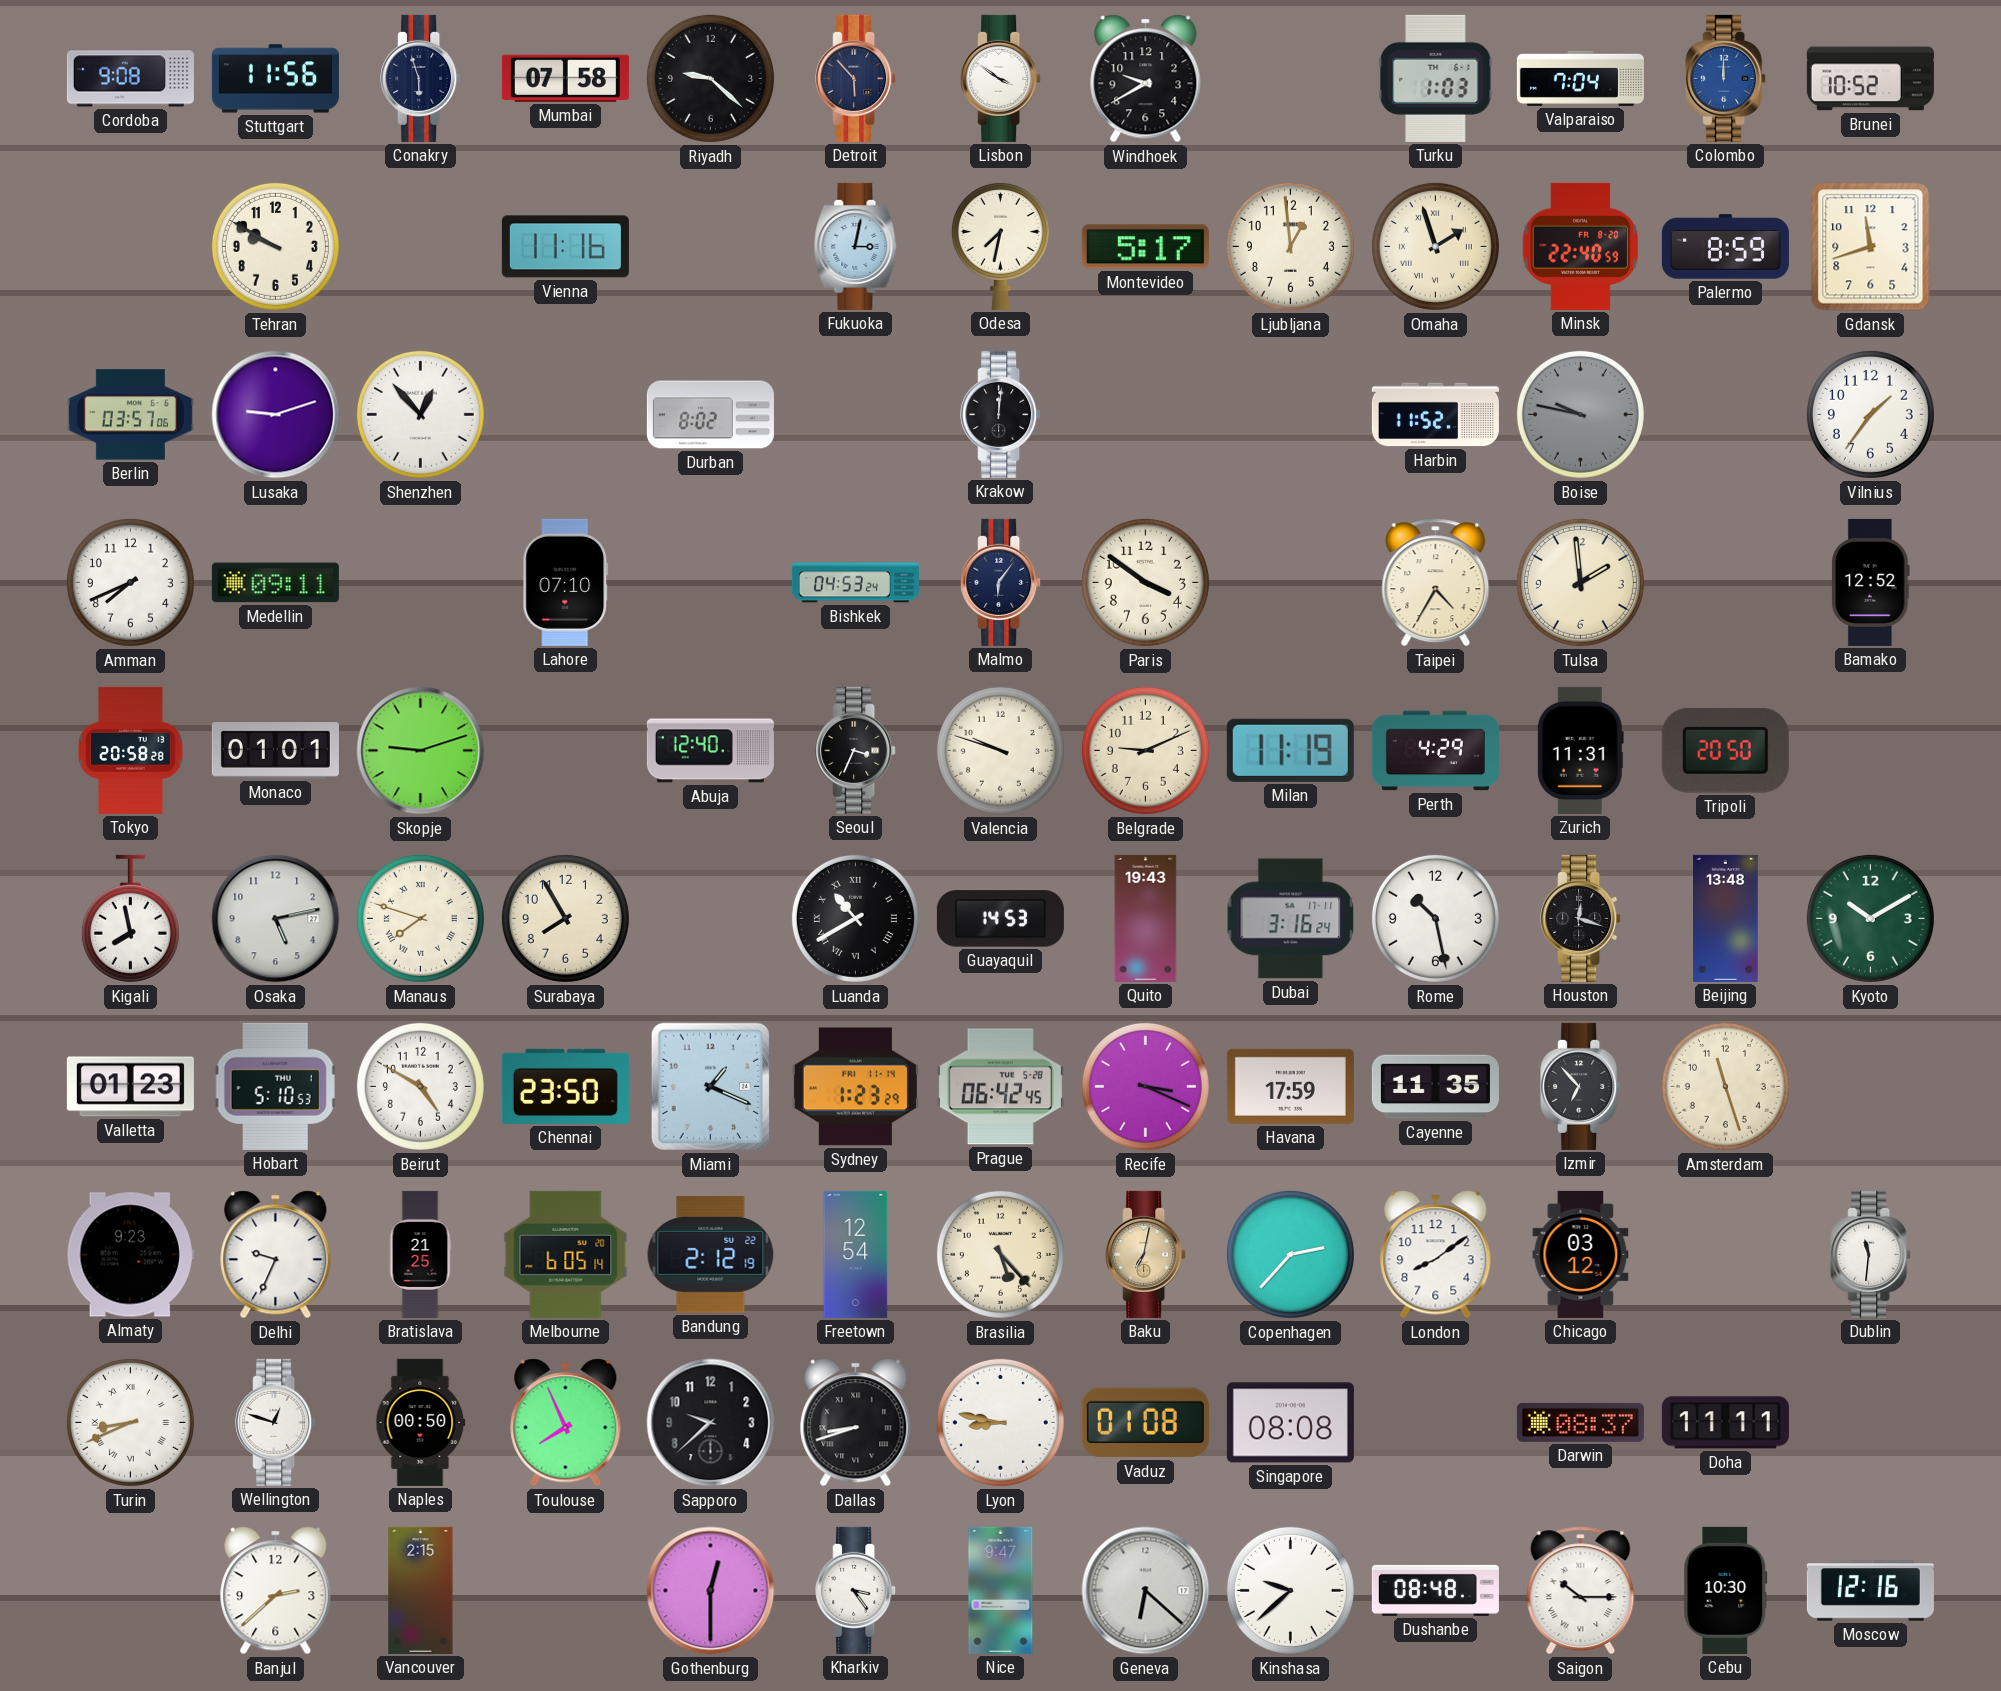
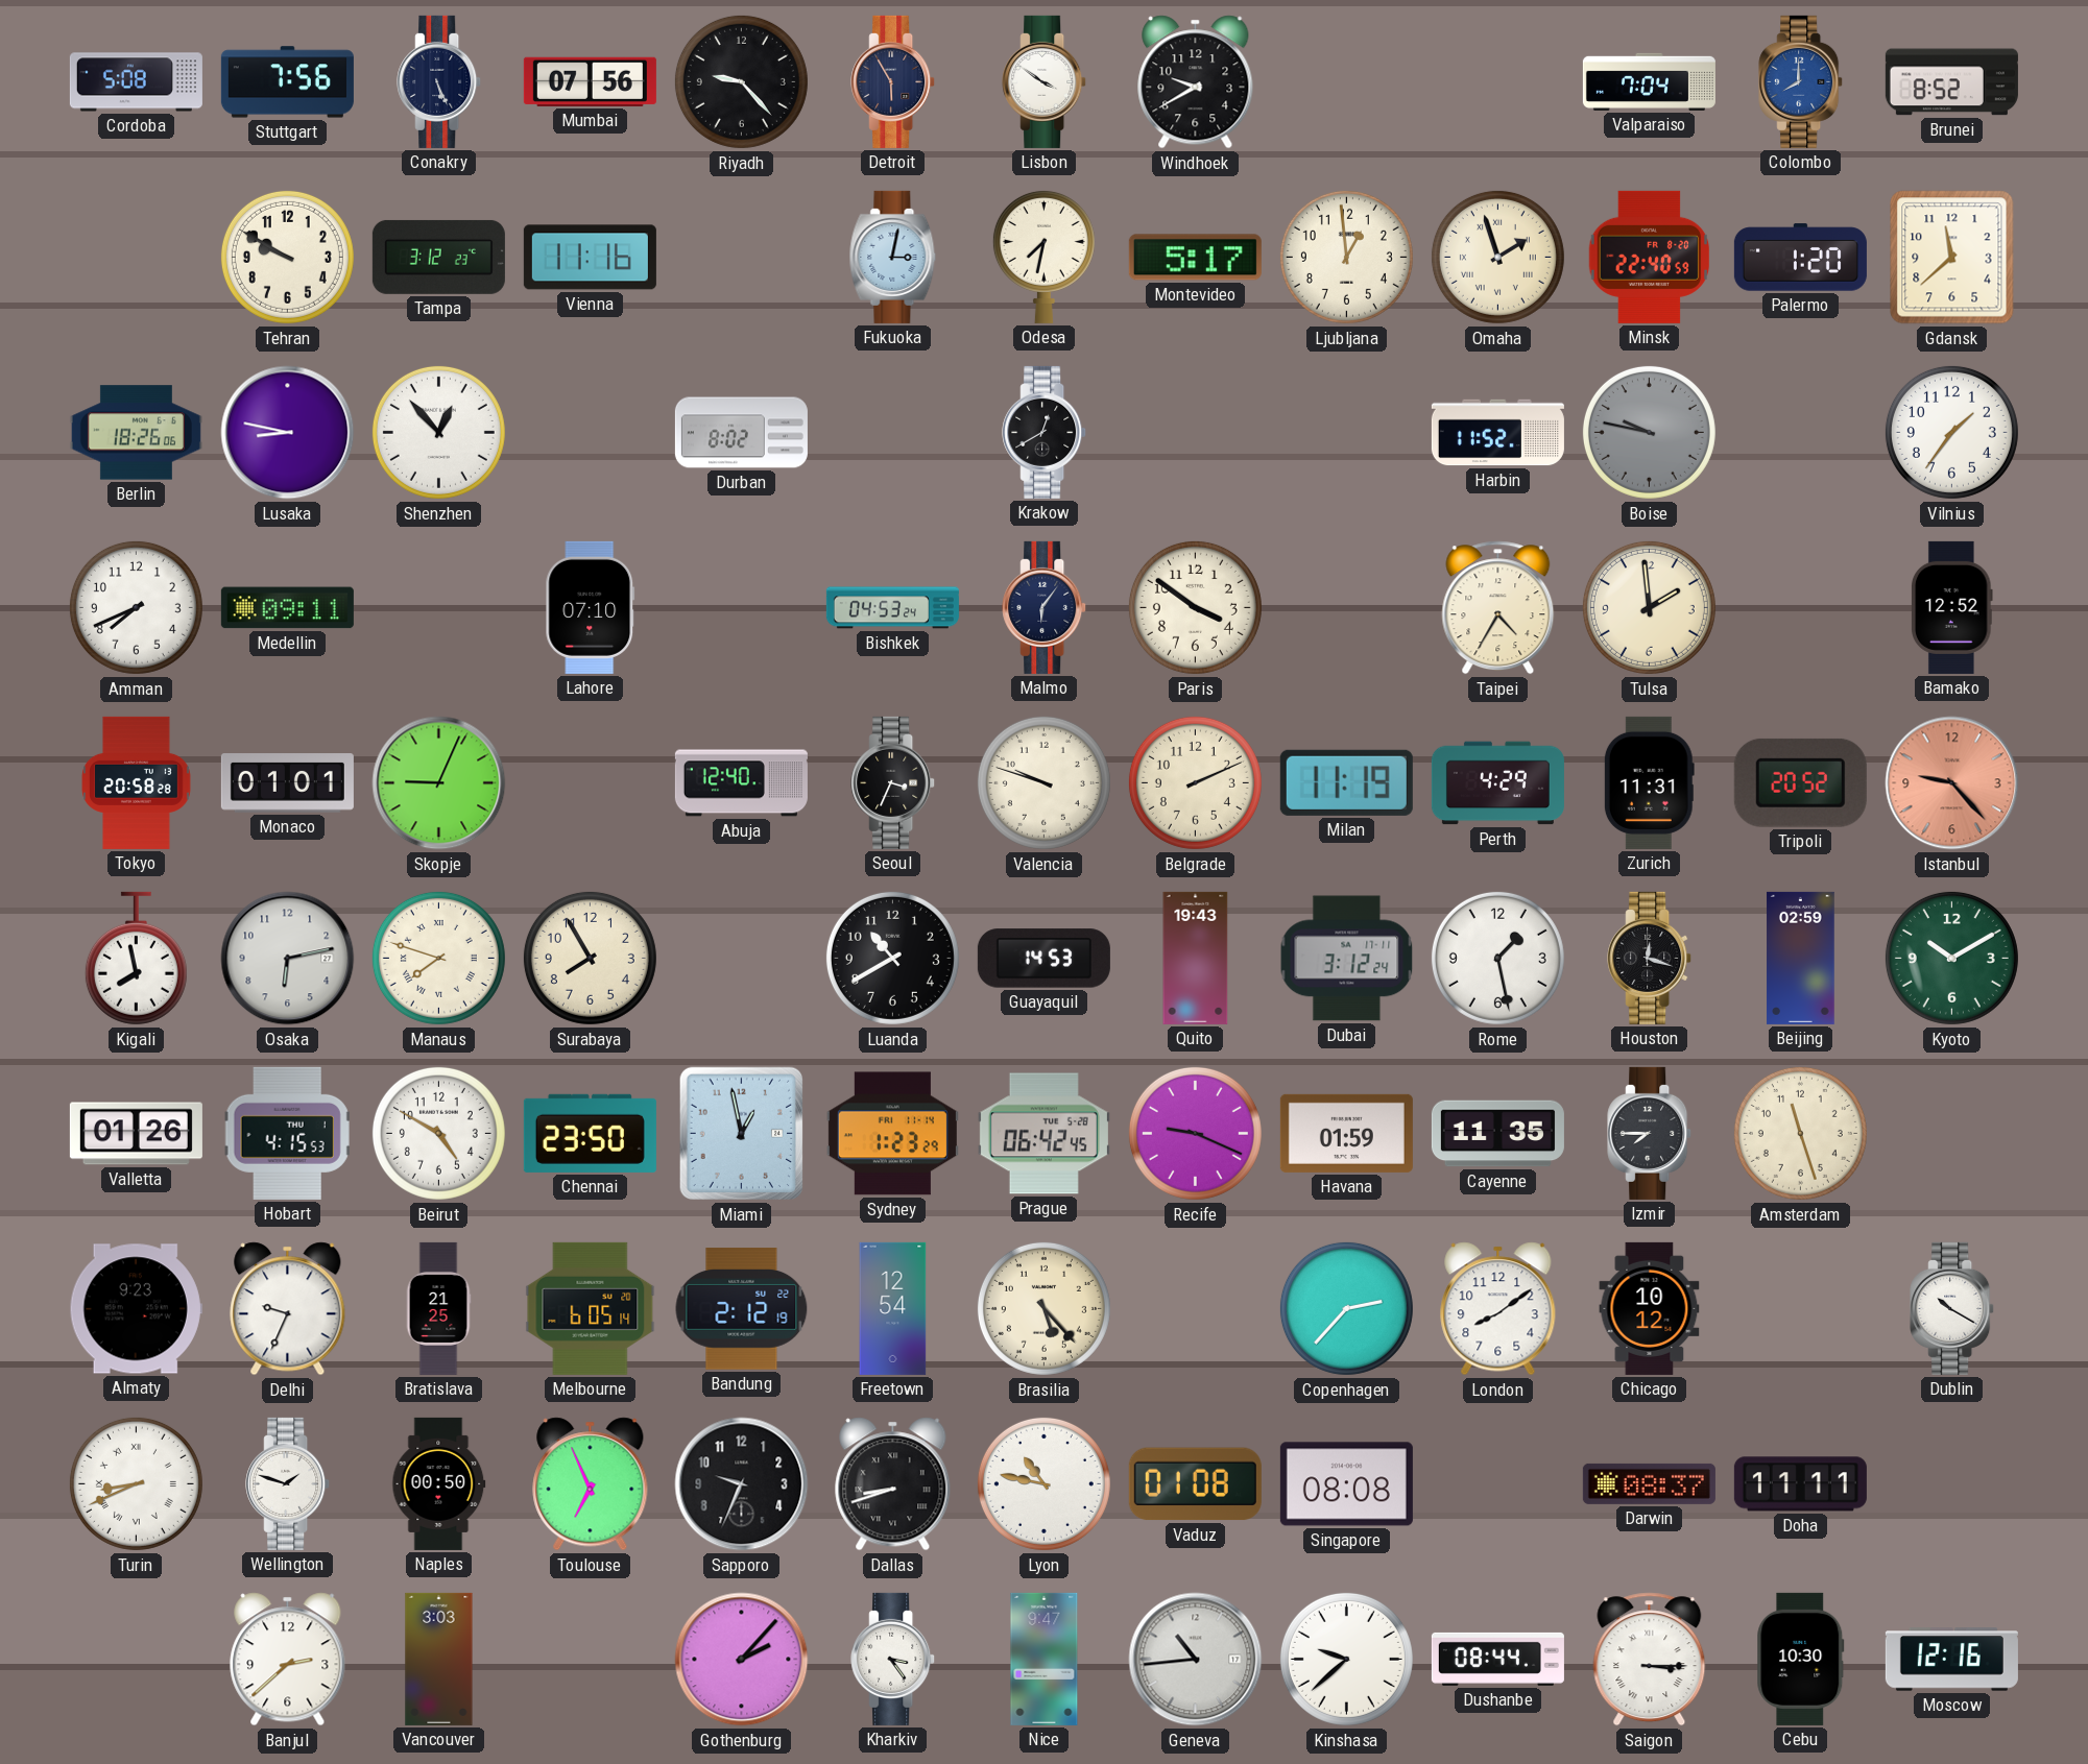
Cordoba: 9:08 -> 5:08
Stuttgart: 11:56 -> 7:56
Conakry: 5:57 -> 5:26
Mumbai: 07:58 -> 07:56
Riyadh: 9:22 -> 9:23
Detroit: 5:53 -> 5:55
Turku: 1:03 -> none
Colombo: 12:00 -> 8:00
Brunei: 10:52 -> 8:52
Tampa: none -> 3:12
Palermo: 8:59 -> 1:20
Gdansk: 11:42 -> 11:38
Berlin: 03:57 -> 18:26
Lusaka: 9:12 -> 8:47
Krakow: 12:01 -> 12:40
Skopje: 9:12 -> 9:04
Belgrade: 9:11 -> 2:11
Tripoli: 20:50 -> 20:52
Istanbul: none -> 9:23
Osaka: 5:13 -> 6:13
Luanda numerals: Roman -> Arabic
Dubai: 3:16 -> 3:12
Rome: 10:28 -> 1:28
Beijing: 13:48 -> 02:59
Valletta: 01:23 -> 01:26
Hobart: 5:10 -> 4:15
Miami: 1:19 -> 12:58
Recife: 3:19 -> 9:19
Havana: 17:59 -> 01:59
Izmir: 6:53 -> 7:45
Baku: 7:02 -> none
Chicago: 03:12 -> 10:12
Dublin: 11:31 -> 10:20
Wellington: 12:48 -> 1:48
Toulouse: 7:56 -> 6:56
Sapporo: 9:38 -> 9:34
Lyon: 8:47 -> 10:47
Vancouver: 2:15 -> 3:03
Gothenburg: 12:30 -> 2:07
Geneva: 6:22 -> 10:44
Dushanbe: 08:48 -> 08:44
Saigon: 10:15 -> 3:15
